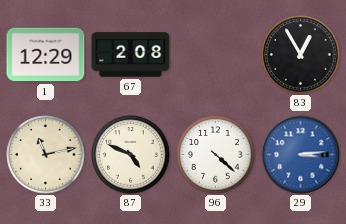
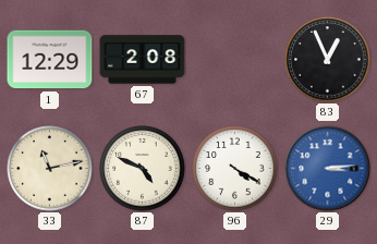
83: 12:55 -> 12:56
96: 4:22 -> 4:20
